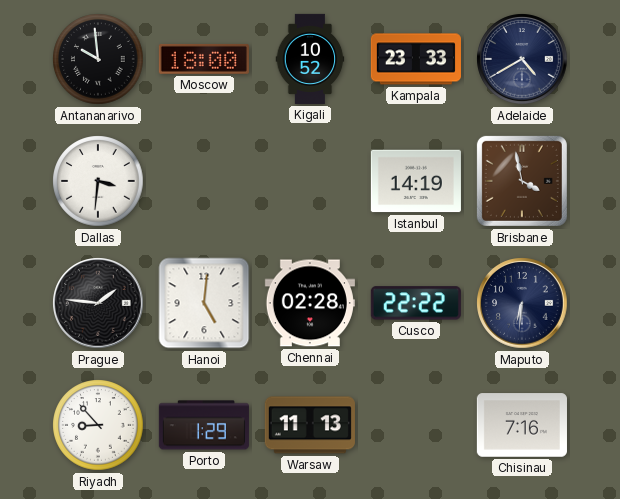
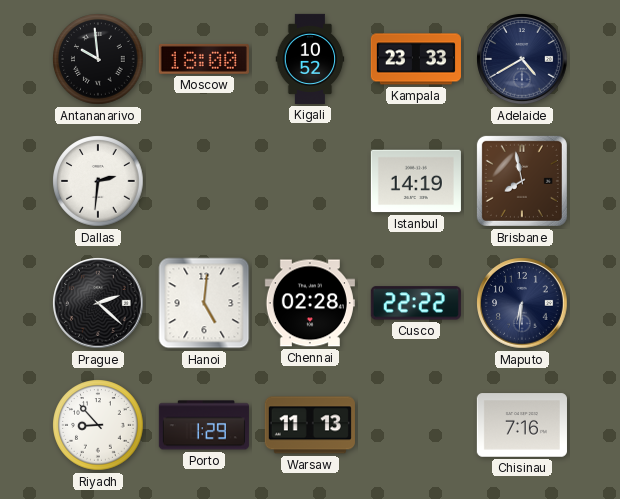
Dallas: 3:31 -> 2:31
Brisbane: 3:58 -> 7:58
Prague: 1:46 -> 2:22
